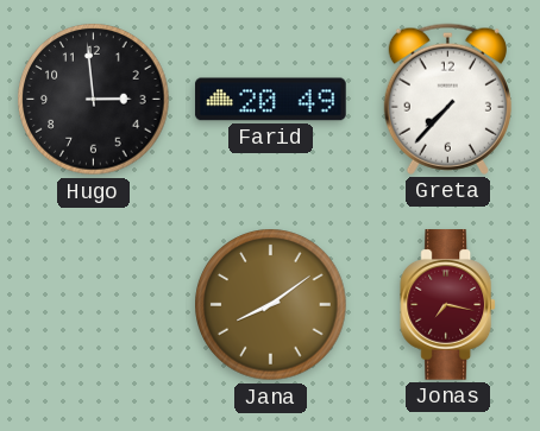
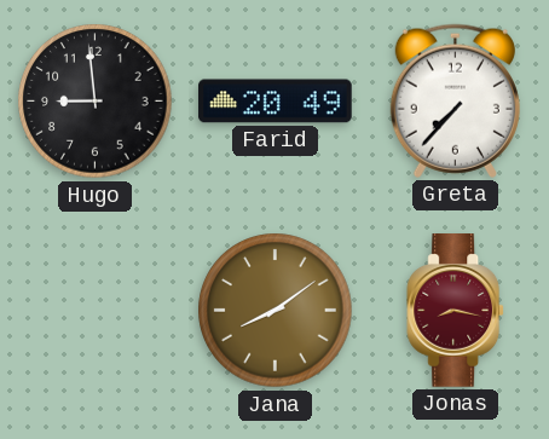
Hugo: 2:59 -> 8:59
Jonas: 7:17 -> 8:17
